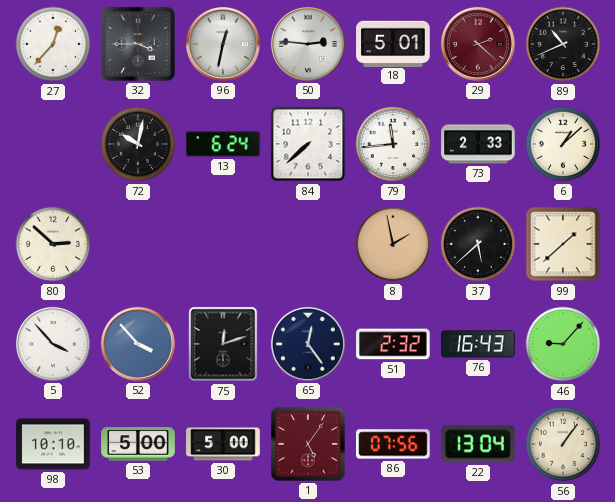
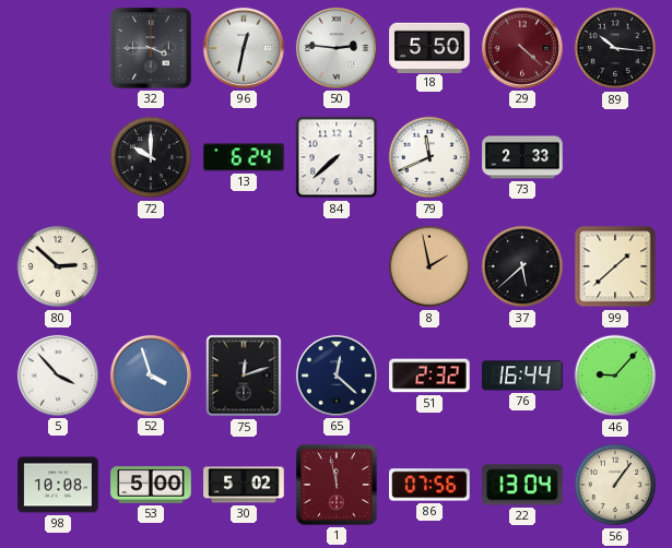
27: 12:37 -> none
18: 5:01 -> 5:50
29: 2:22 -> 4:22
89: 10:41 -> 10:16
72: 10:02 -> 10:00
79: 11:44 -> 11:41
6: 1:08 -> none
52: 3:53 -> 3:57
65: 12:24 -> 12:22
76: 16:43 -> 16:44
98: 10:10 -> 10:08
30: 5:00 -> 5:02
1: 5:06 -> 11:58
